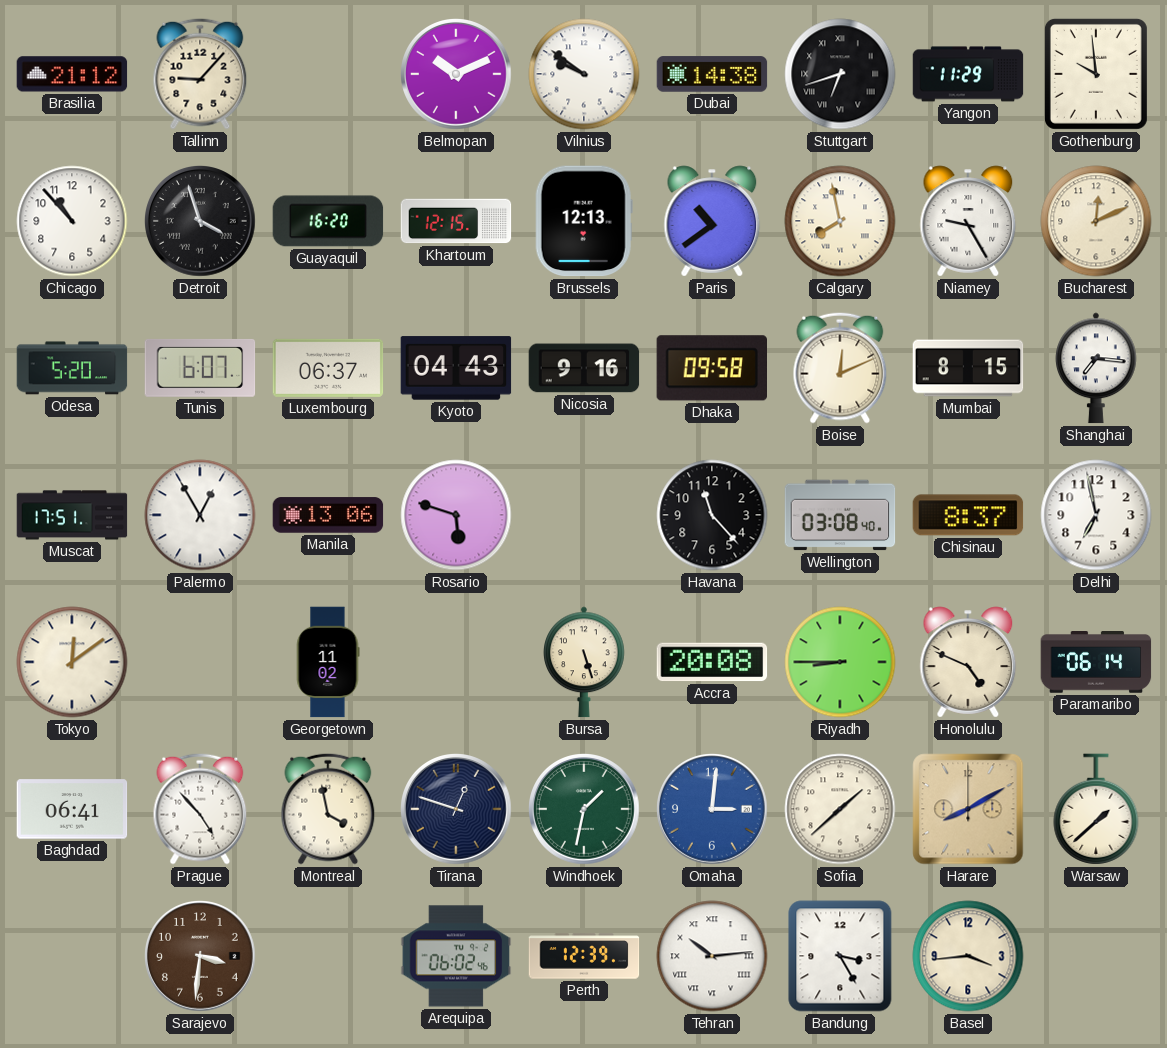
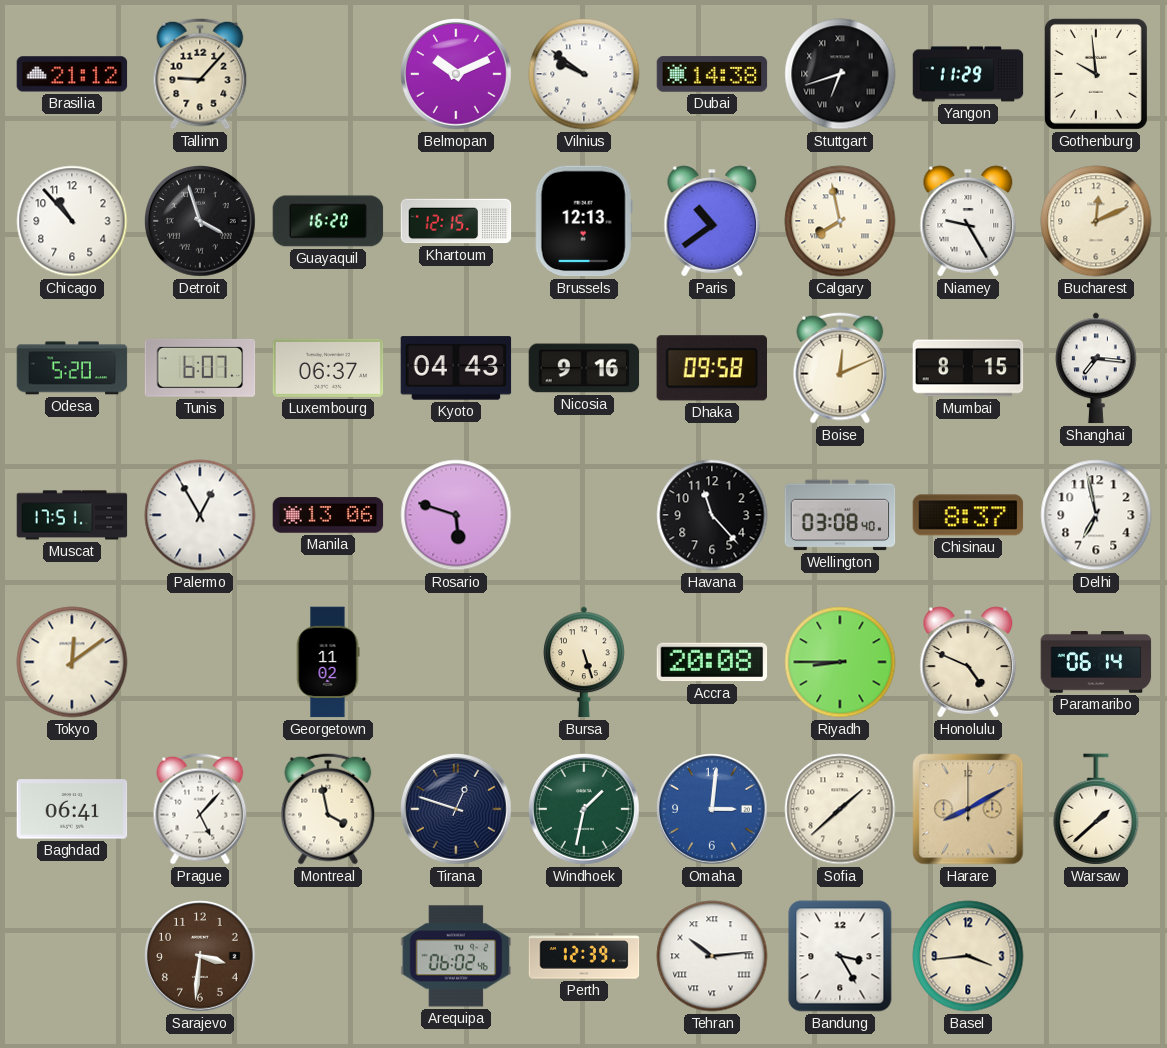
Prague: 4:53 -> 5:07
